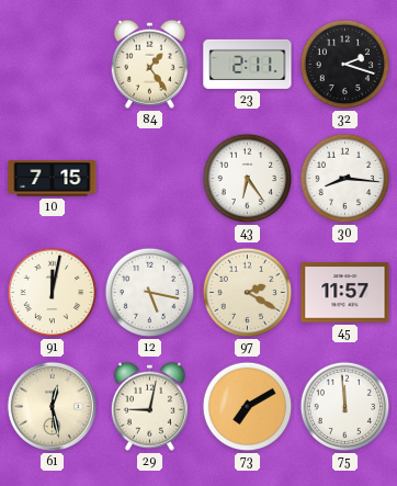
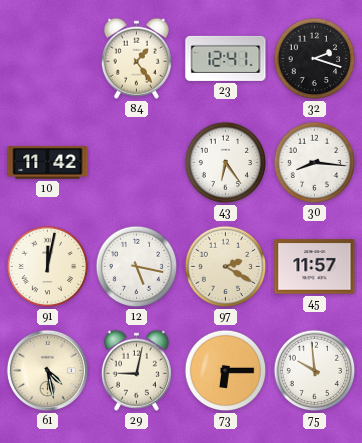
23: 2:11 -> 12:41
10: 7:15 -> 11:42
61: 12:28 -> 4:28
73: 7:10 -> 6:15
75: 11:59 -> 9:59
